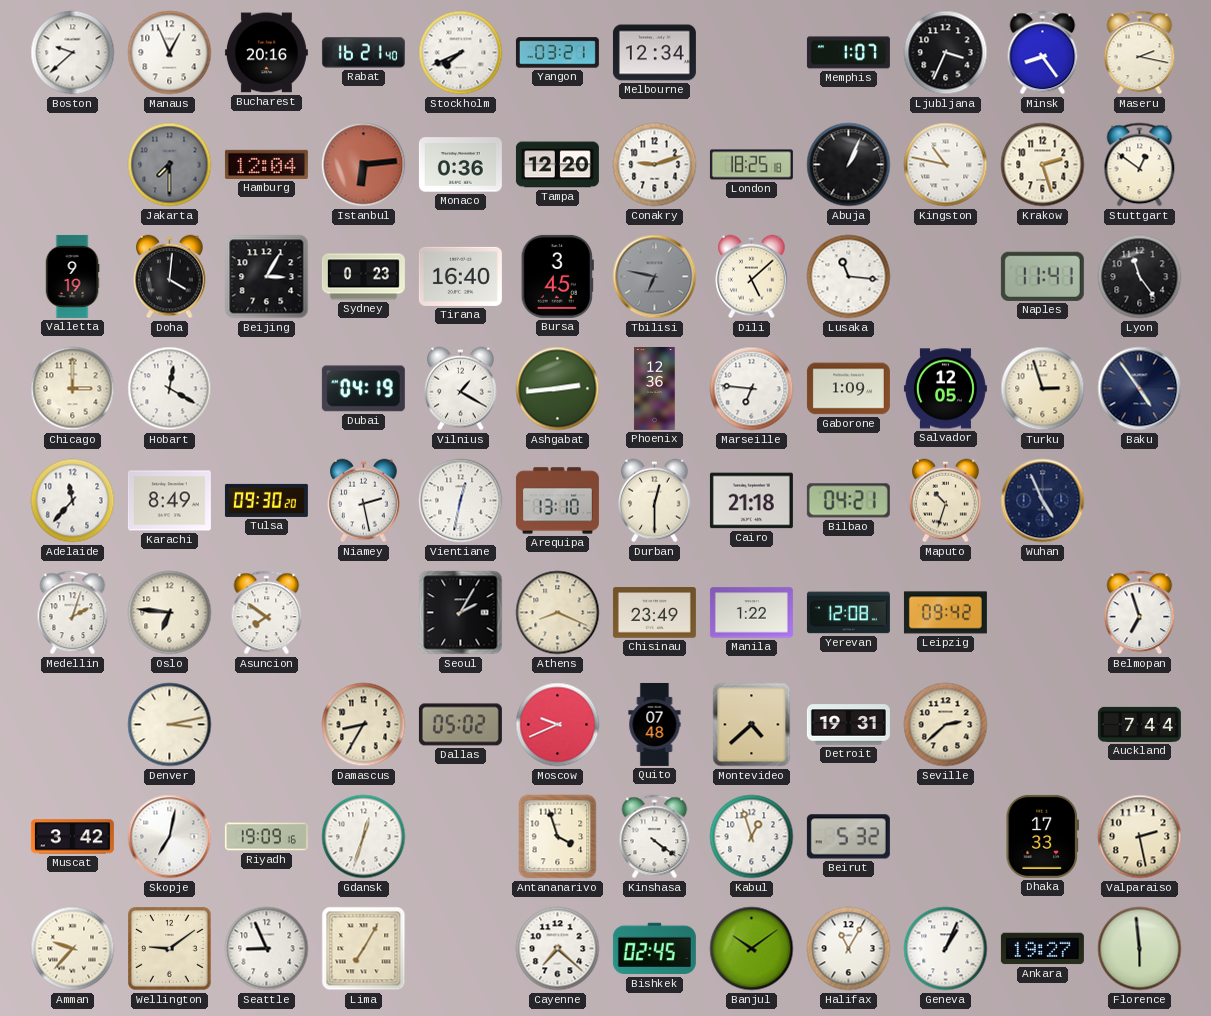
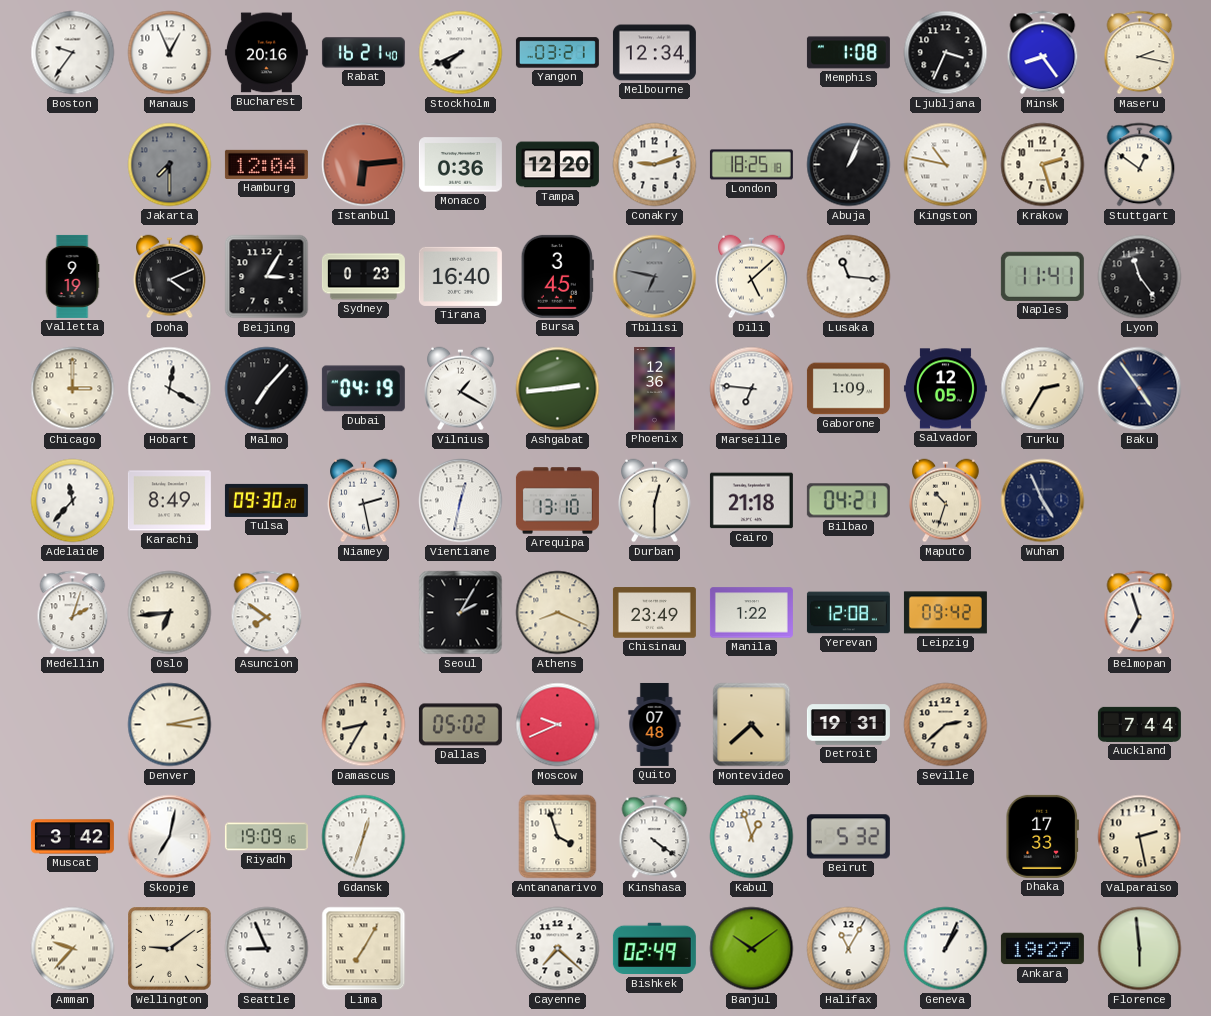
Boston: 9:38 -> 9:36
Memphis: 1:07 -> 1:08
Doha: 4:01 -> 4:11
Malmo: none -> 7:07
Turku: 2:57 -> 2:35
Oslo: 6:46 -> 6:44
Bishkek: 02:45 -> 02:49
